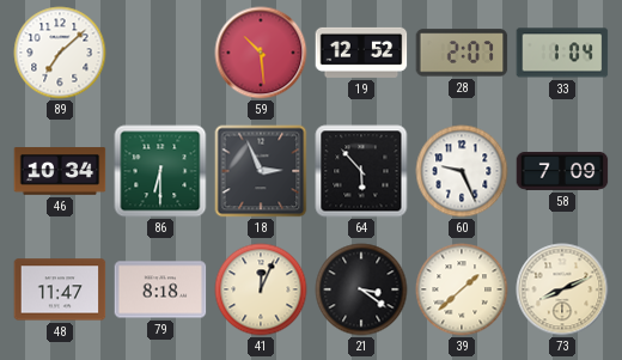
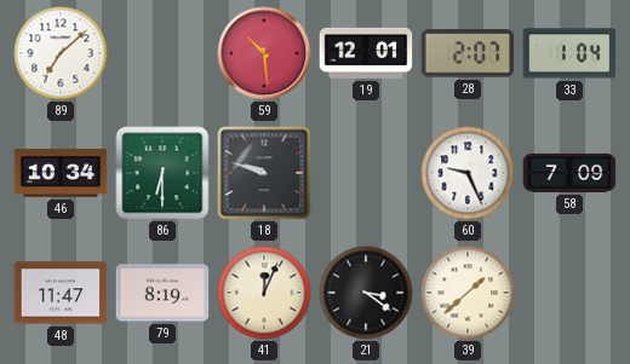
19: 12:52 -> 12:01
18: 2:56 -> 9:48
64: 5:53 -> none
79: 8:18 -> 8:19
73: 8:11 -> none
